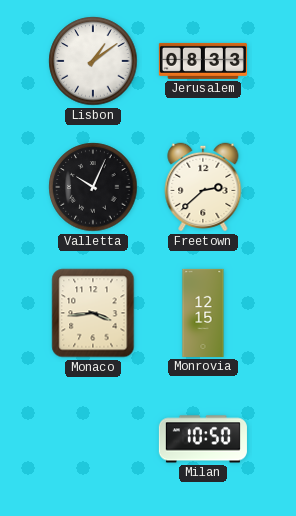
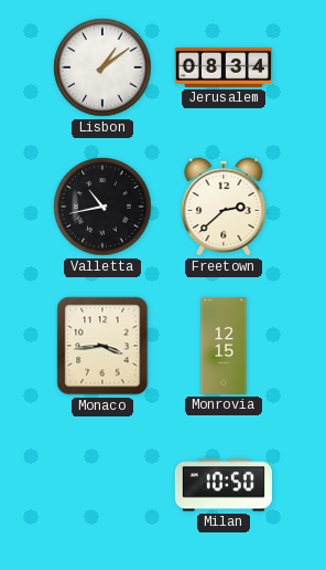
Jerusalem: 08:33 -> 08:34
Valletta: 10:04 -> 10:43
